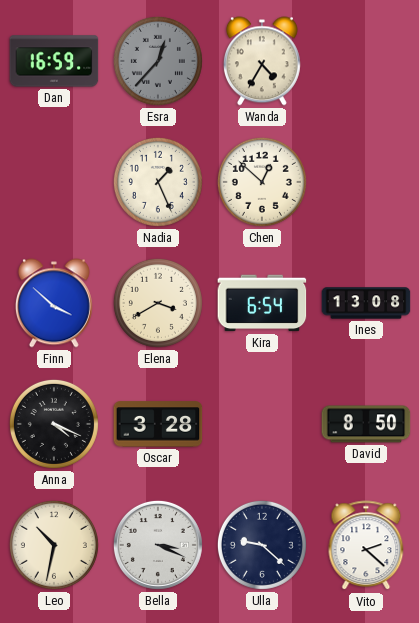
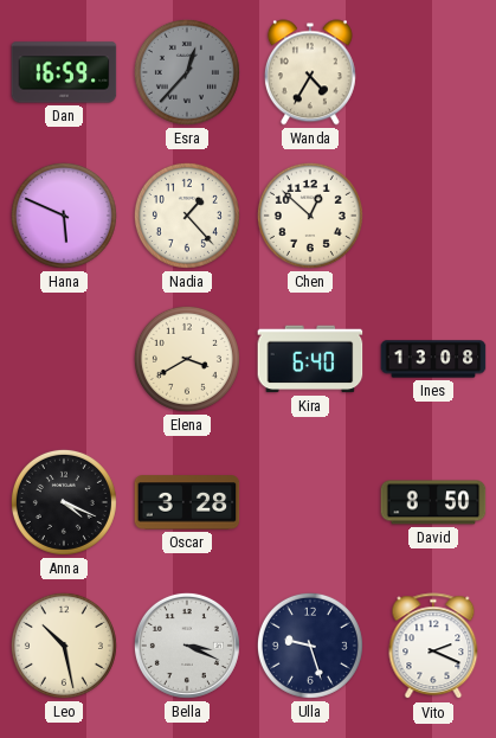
Hana: none -> 5:49
Nadia: 1:26 -> 1:23
Finn: 3:52 -> none
Kira: 6:54 -> 6:40
Leo: 10:32 -> 10:28
Ulla: 9:22 -> 9:27
Vito: 2:22 -> 2:19
